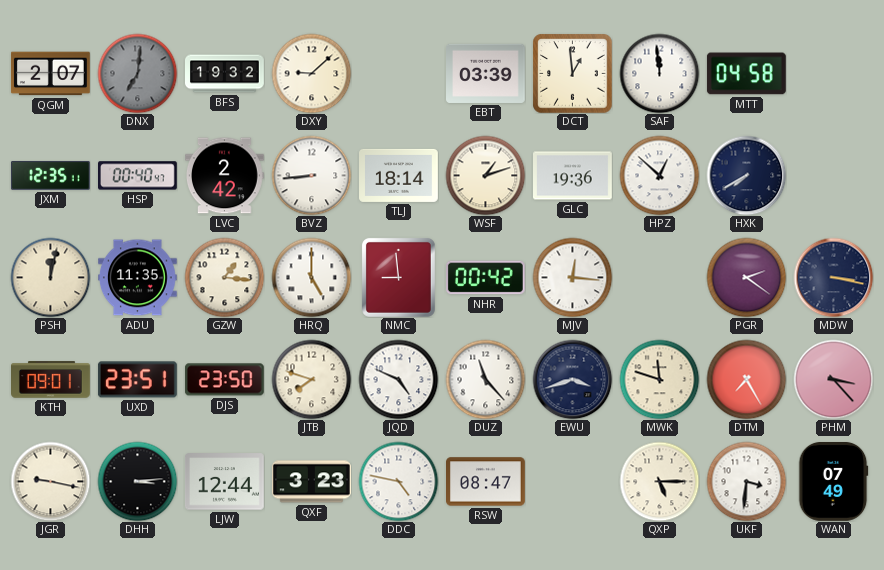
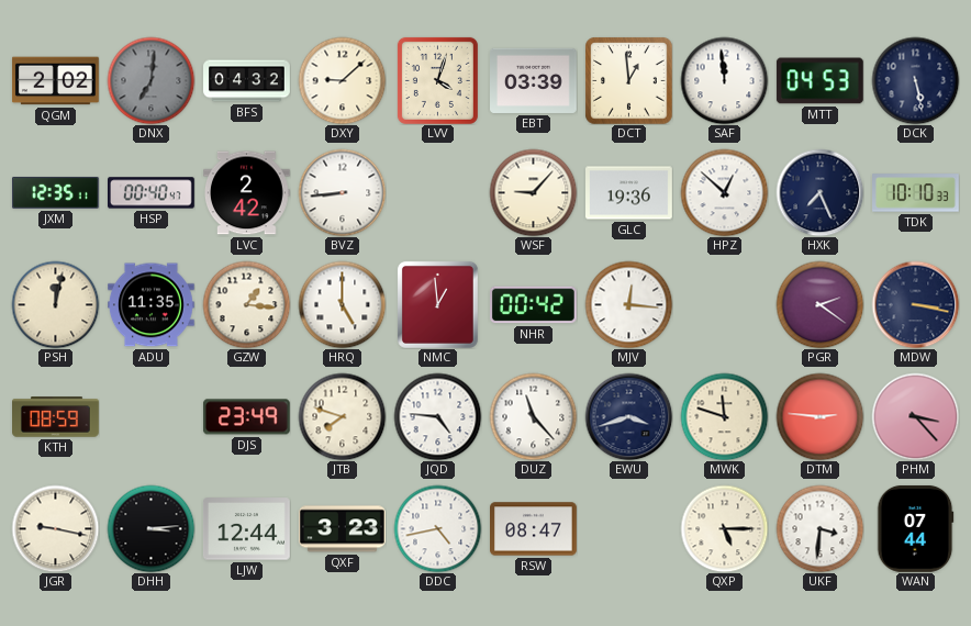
QGM: 2:07 -> 2:02
BFS: 19:32 -> 04:32
LVV: none -> 4:03
MTT: 04:58 -> 04:53
DCK: none -> 5:28
TLJ: 18:14 -> none
WSF: 1:12 -> 9:07
HXK: 7:40 -> 7:26
TDK: none -> 10:10
NMC: 8:59 -> 12:59
KTH: 09:01 -> 08:59
UXD: 23:51 -> none
DJS: 23:50 -> 23:49
JQD: 4:49 -> 4:46
DTM: 7:25 -> 2:46
DDC: 4:47 -> 4:43
WAN: 07:49 -> 07:44
